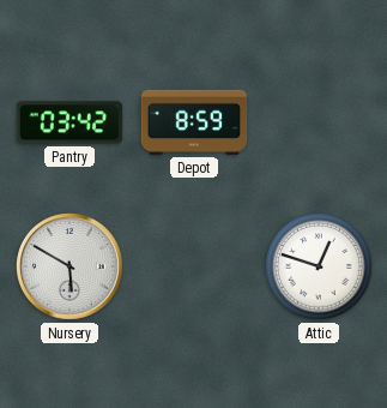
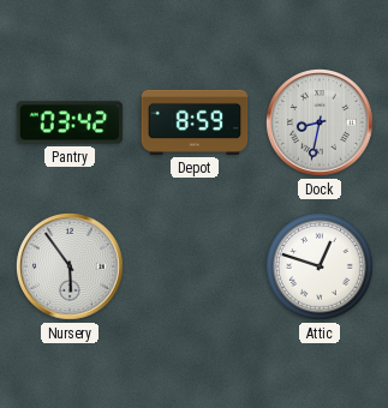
Dock: none -> 8:32
Nursery: 5:50 -> 5:54
